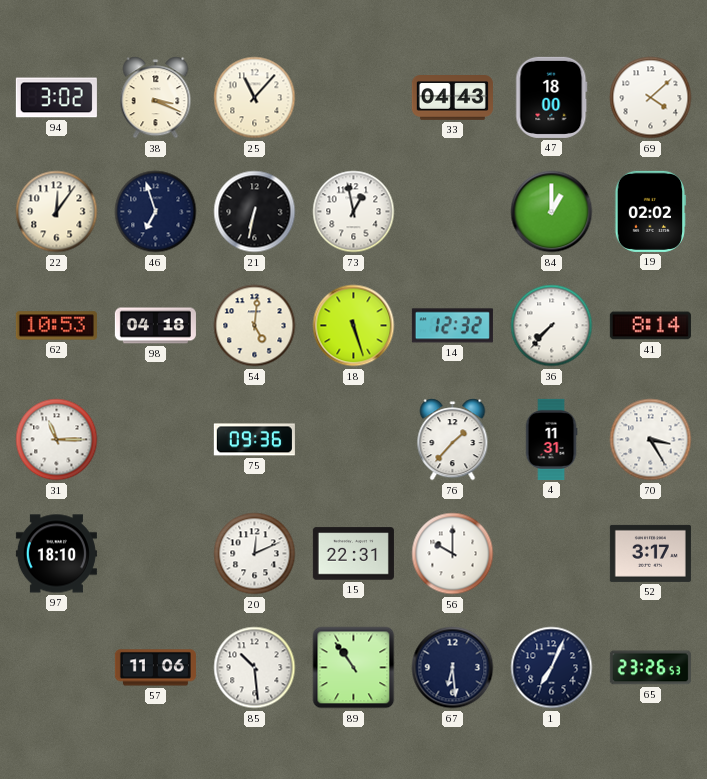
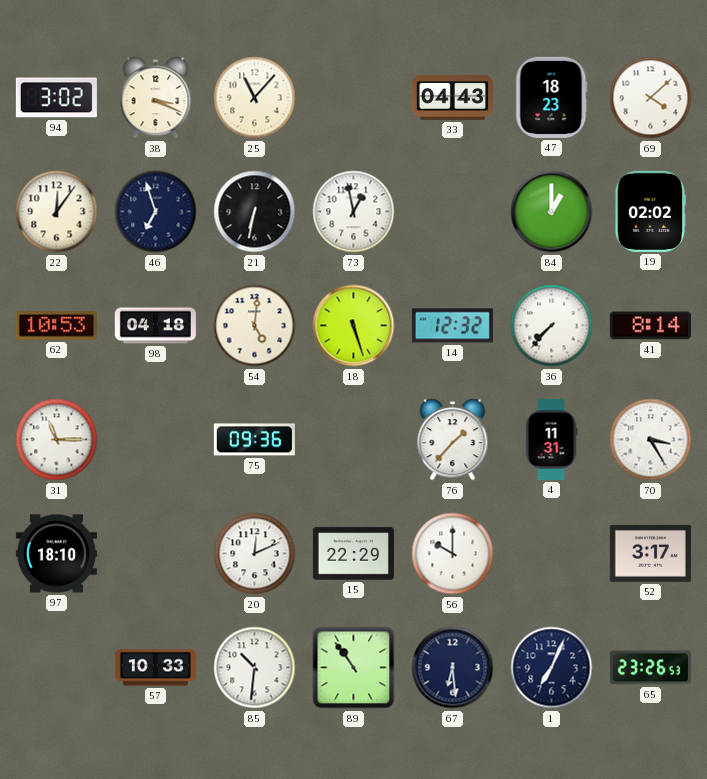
47: 18:00 -> 18:23
15: 22:31 -> 22:29
57: 11:06 -> 10:33
85: 10:29 -> 10:31
